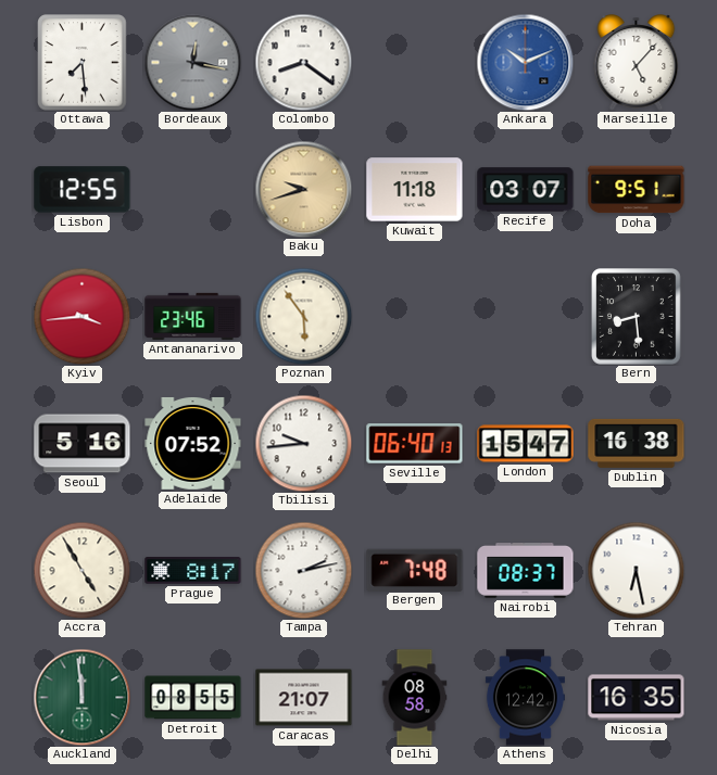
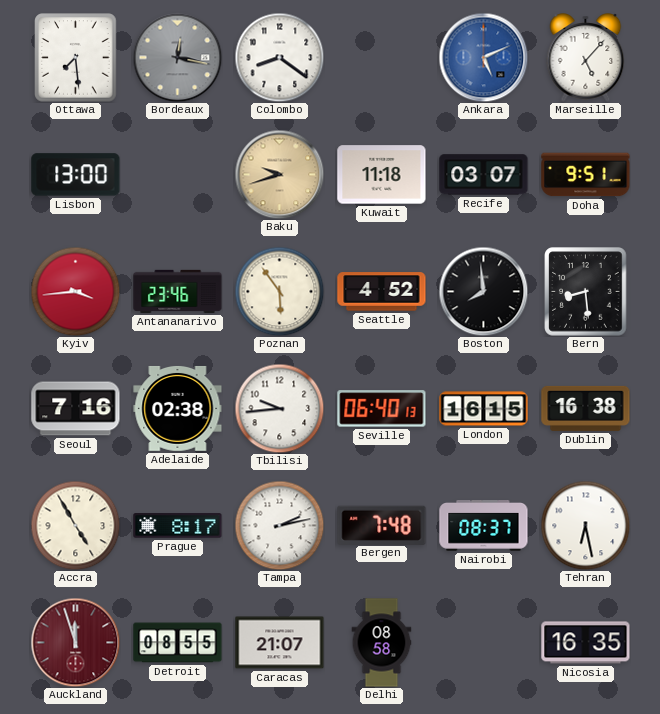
Ankara: 10:11 -> 5:11
Lisbon: 12:55 -> 13:00
Seattle: none -> 4:52
Boston: none -> 7:59
Seoul: 5:16 -> 7:16
Adelaide: 07:52 -> 02:38
London: 15:47 -> 16:15
Auckland: 11:59 -> 11:57
Auckland dial: green -> burgundy
Athens: 12:42 -> none
